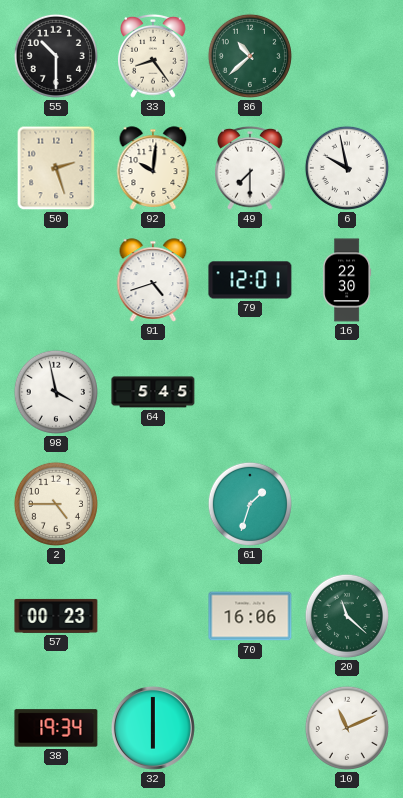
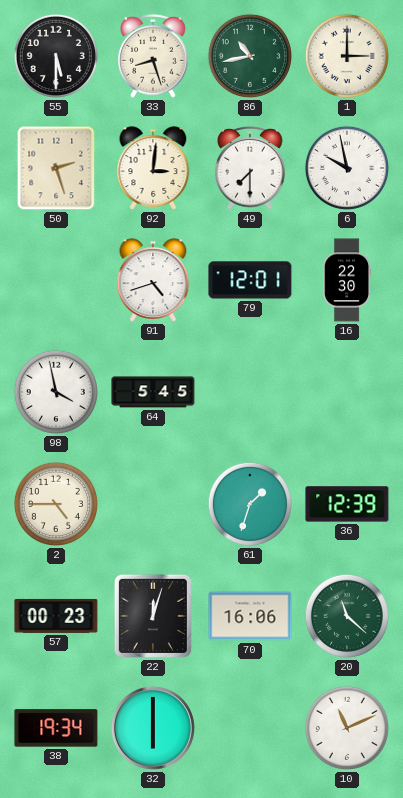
55: 10:30 -> 5:30
33: 8:24 -> 8:27
86: 10:38 -> 10:43
1: none -> 3:00
92: 10:01 -> 3:01
36: none -> 12:39
22: none -> 12:03
